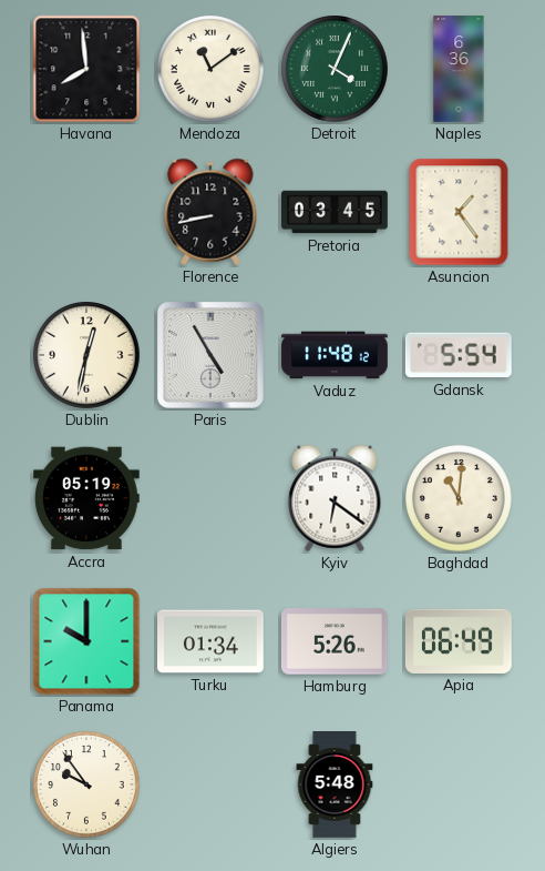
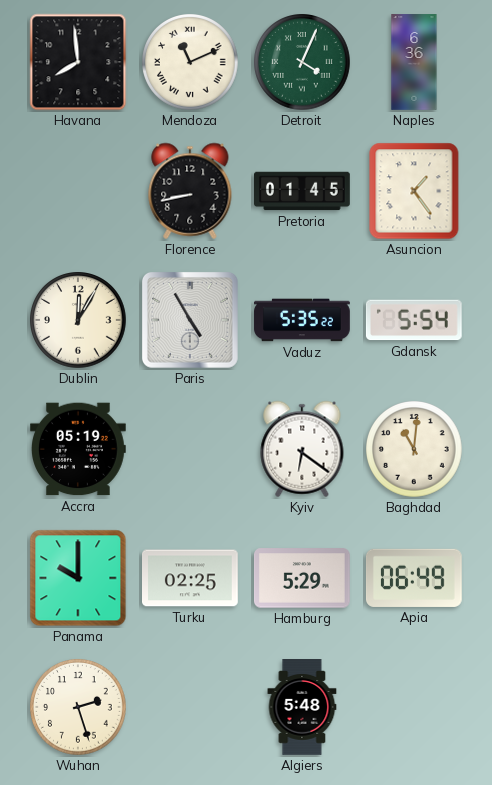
Mendoza: 11:09 -> 11:11
Pretoria: 03:45 -> 01:45
Dublin: 12:32 -> 12:05
Vaduz: 11:48 -> 5:35
Turku: 01:34 -> 02:25
Hamburg: 5:26 -> 5:29
Wuhan: 9:54 -> 2:27
